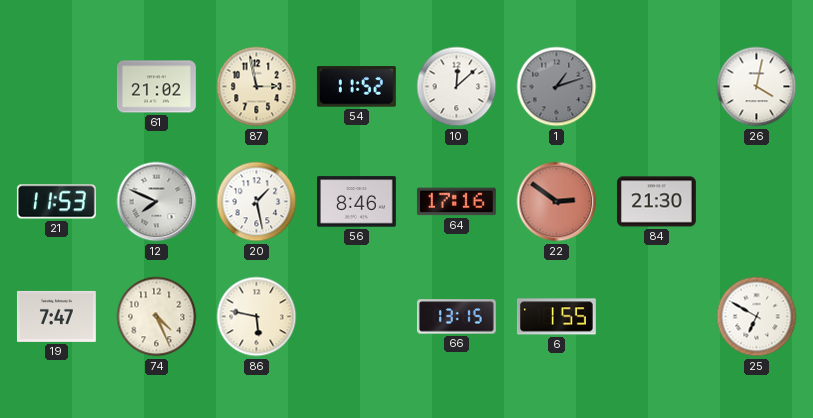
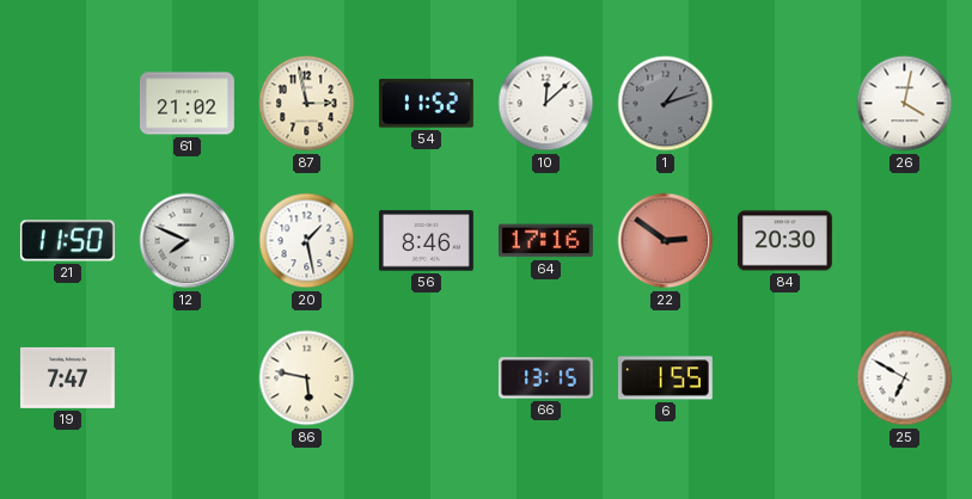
21: 11:53 -> 11:50
84: 21:30 -> 20:30
74: 4:26 -> none
